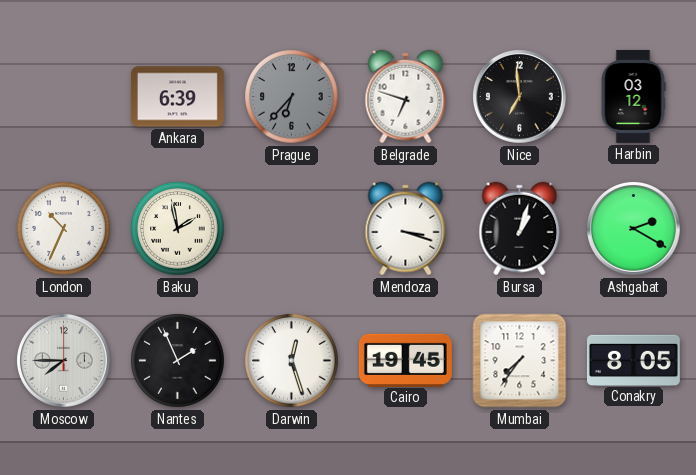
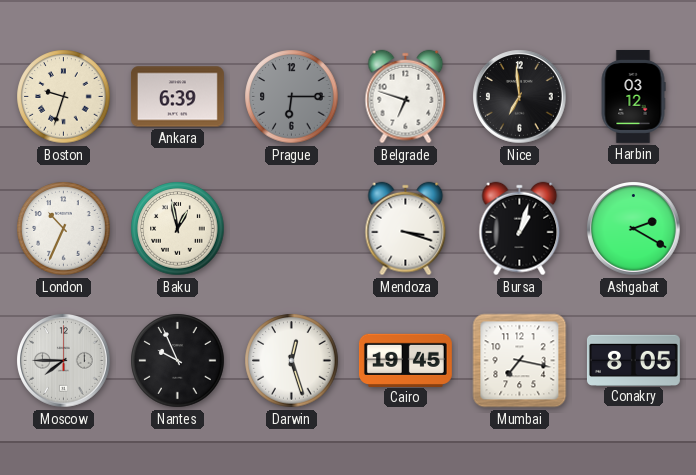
Boston: none -> 9:33
Prague: 6:37 -> 6:15
Baku: 1:58 -> 12:58
Nantes: 1:56 -> 9:56
Mumbai: 7:36 -> 7:17
